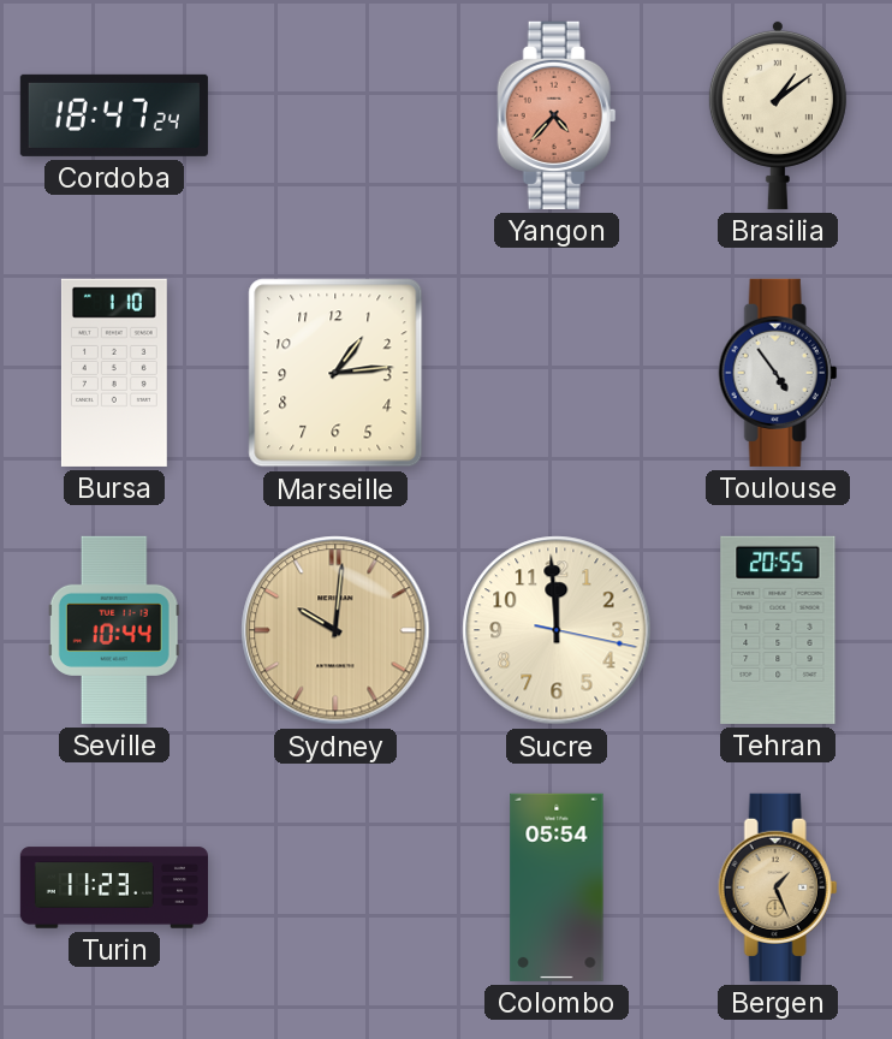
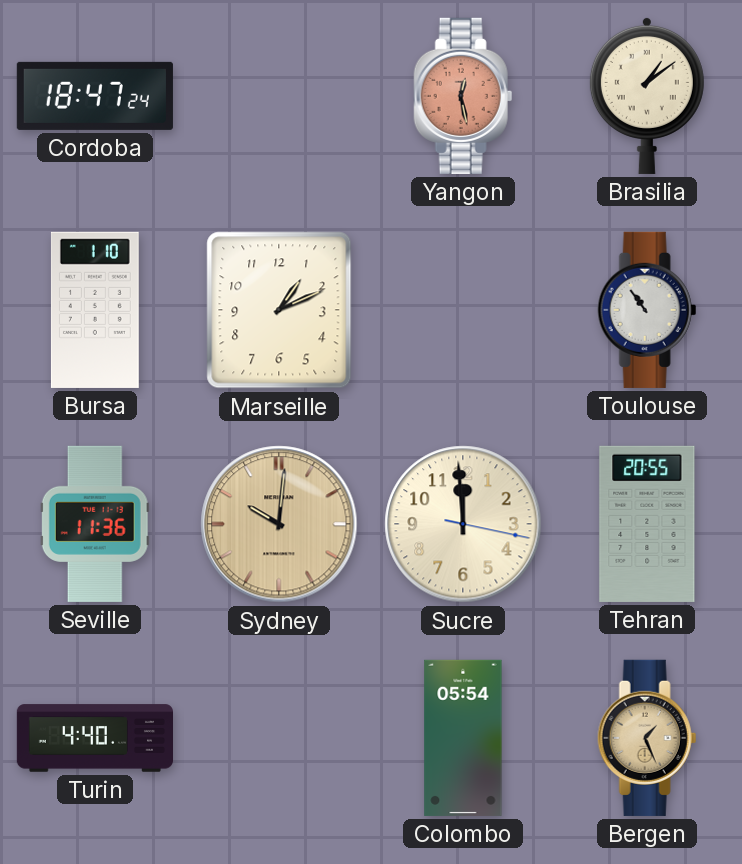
Yangon: 4:37 -> 12:28
Marseille: 1:14 -> 1:11
Toulouse: 4:54 -> 10:54
Seville: 10:44 -> 11:36
Turin: 11:23 -> 4:40
